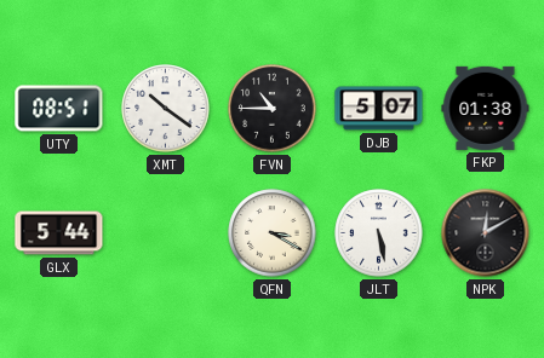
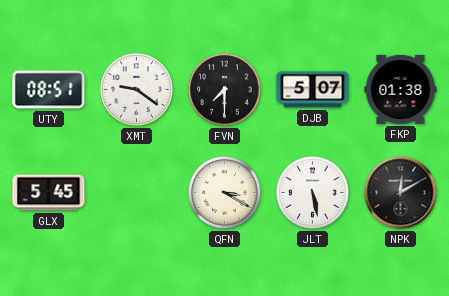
XMT: 10:21 -> 9:21
FVN: 10:45 -> 7:30
GLX: 5:44 -> 5:45
